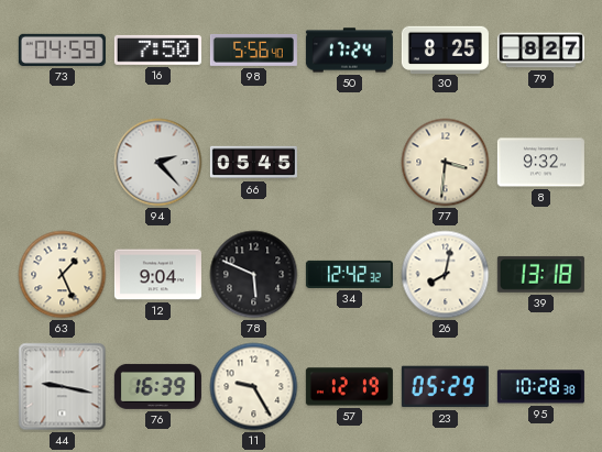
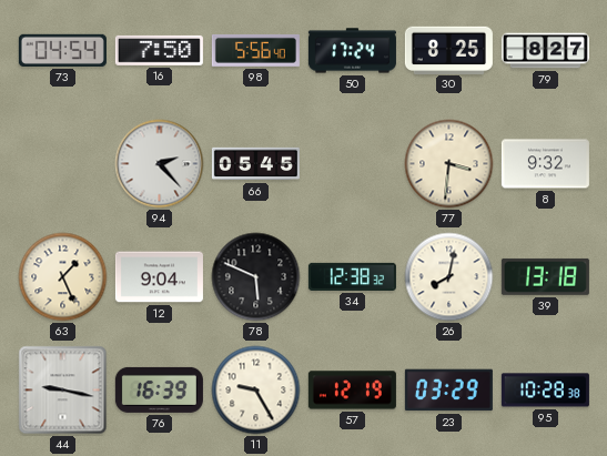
73: 04:59 -> 04:54
34: 12:42 -> 12:38
23: 05:29 -> 03:29
